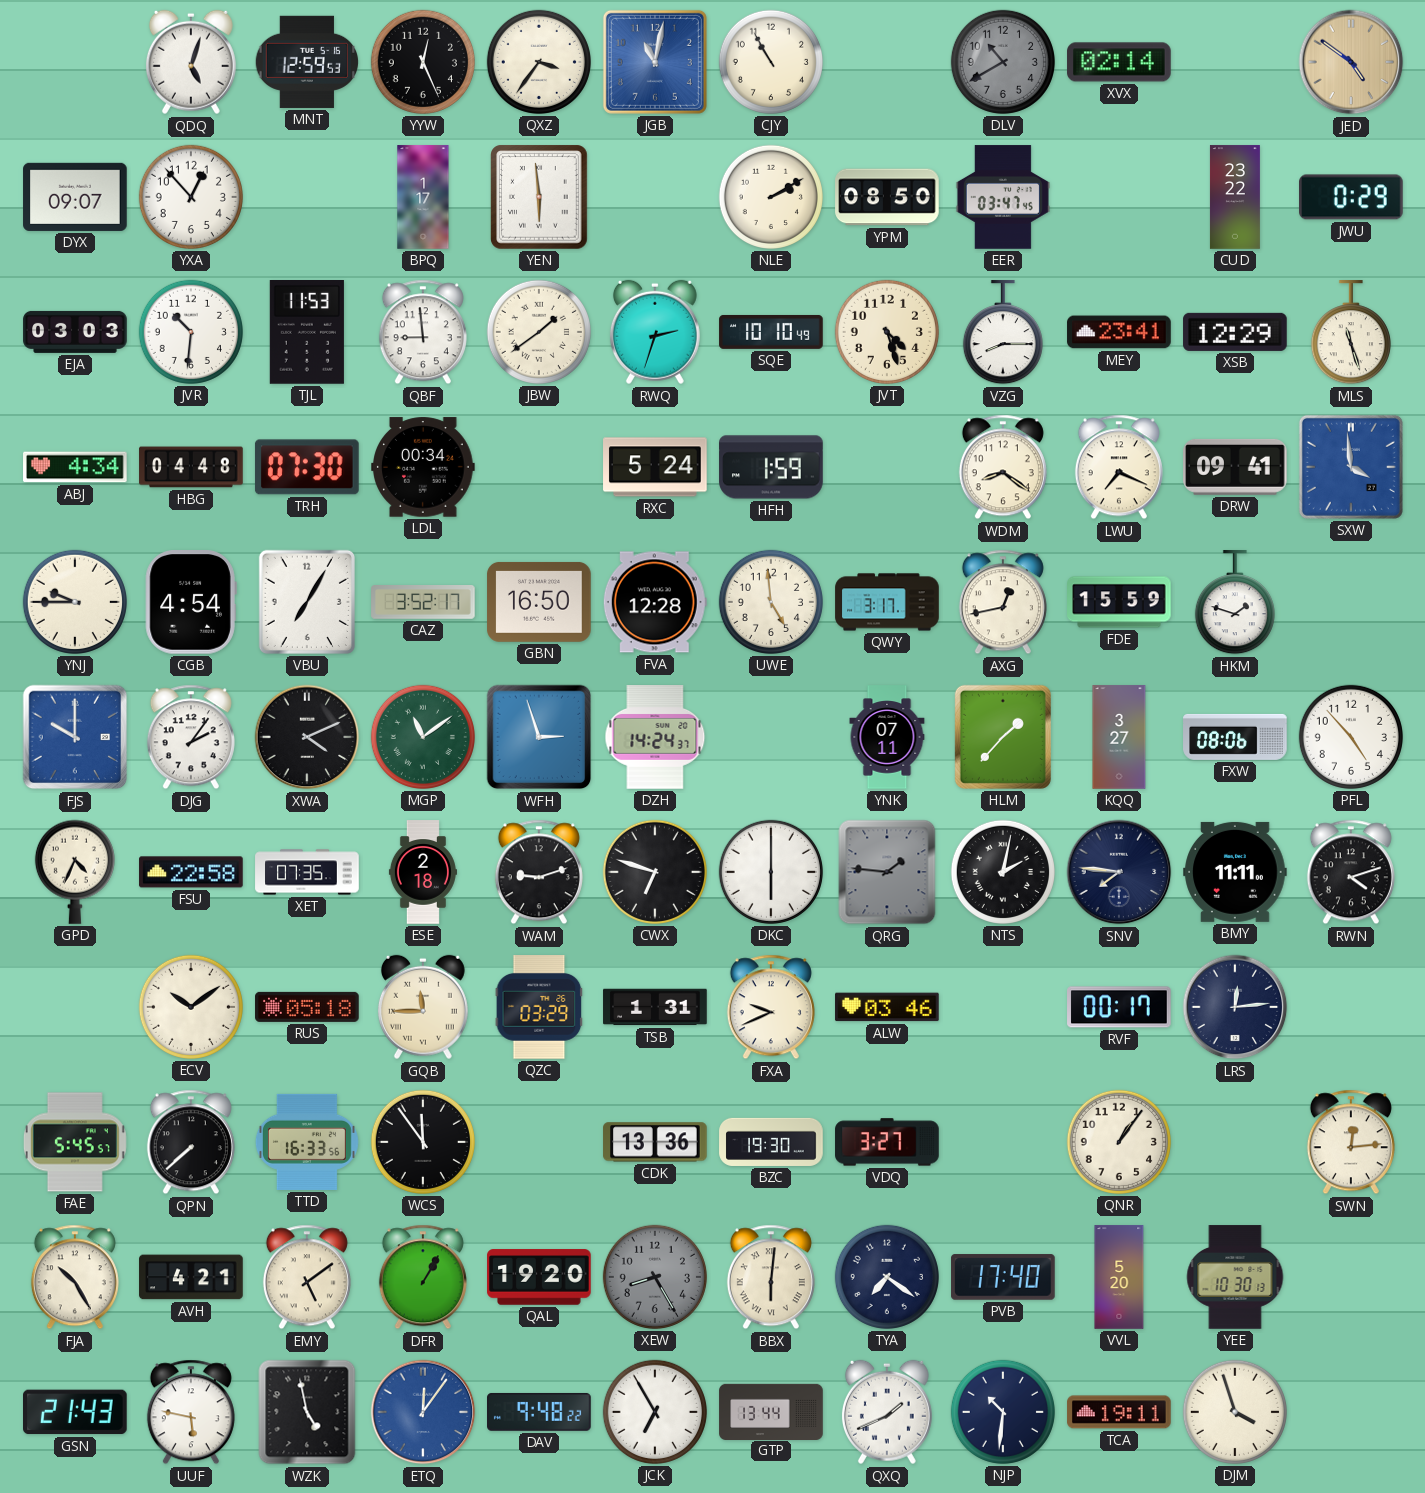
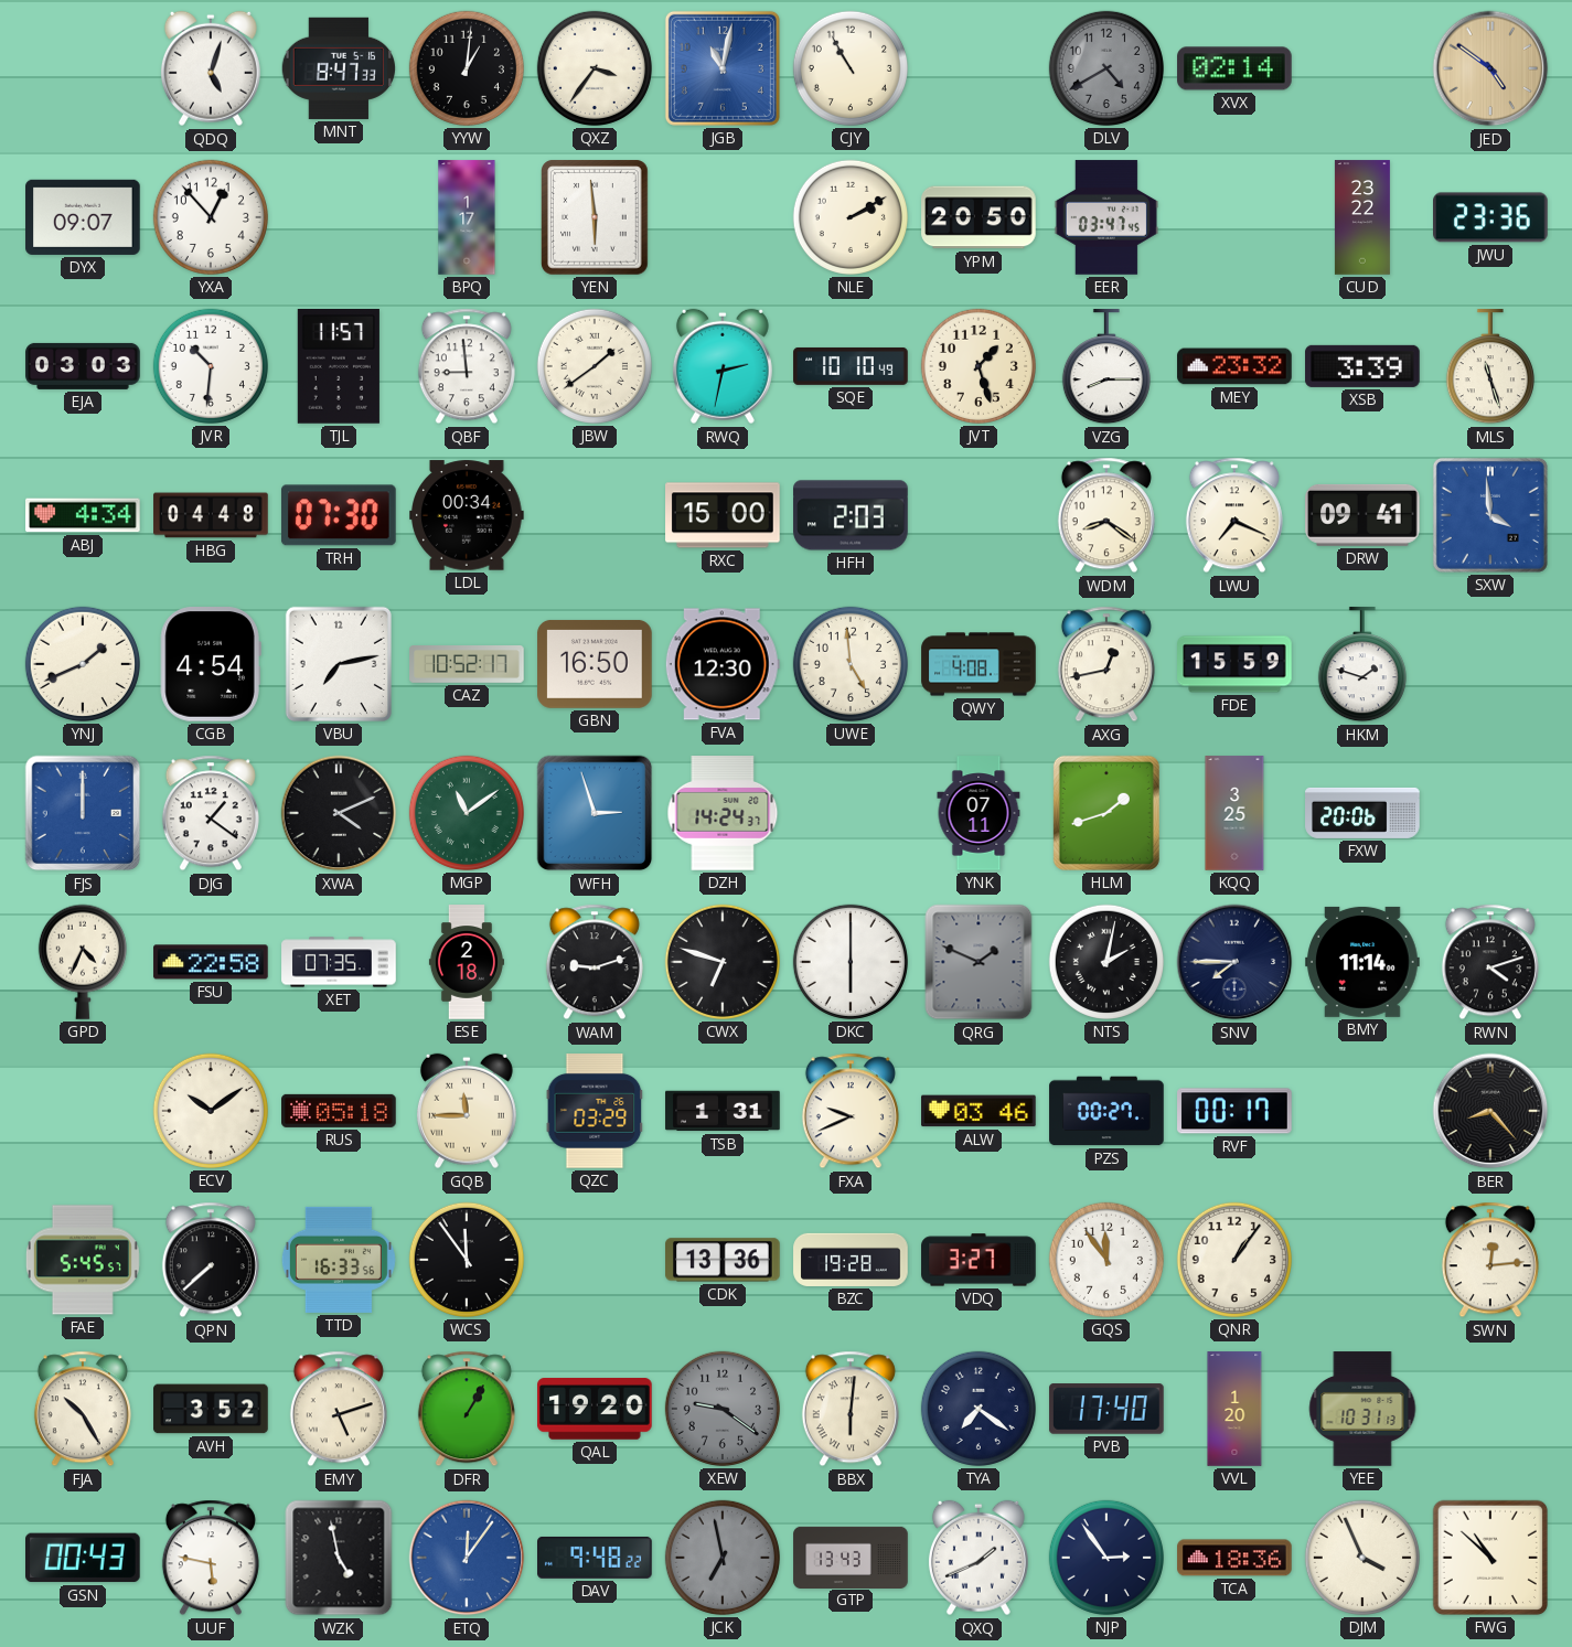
MNT: 12:59 -> 8:47
YYW: 12:26 -> 1:01
DLV: 10:40 -> 4:40
YPM: 08:50 -> 20:50
JWU: 0:29 -> 23:36
TJL: 11:53 -> 11:57
RWQ: 2:33 -> 2:32
JVT: 4:27 -> 1:27
MEY: 23:41 -> 23:32
XSB: 12:29 -> 3:39
RXC: 5:24 -> 15:00
HFH: 1:59 -> 2:03
YNJ: 9:45 -> 1:41
VBU: 7:05 -> 7:13
CAZ: 3:52 -> 10:52
FVA: 12:28 -> 12:30
QWY: 3:17 -> 4:08
FJS: 10:00 -> 12:00
DJG: 2:06 -> 1:21
HLM: 1:37 -> 1:42
KQQ: 3:27 -> 3:25
FXW: 08:06 -> 20:06
PFL: 4:53 -> none
QRG: 1:46 -> 1:49
SNV: 7:46 -> 7:45
BMY: 11:11 -> 11:14
PZS: none -> 00:27
LRS: 12:14 -> none
BER: none -> 8:23
BZC: 19:30 -> 19:28
GQS: none -> 11:54
AVH: 4:21 -> 3:52
EMY: 5:09 -> 5:12
XEW: 8:25 -> 9:21
VVL: 5:20 -> 1:20
YEE: 10:30 -> 10:31
GSN: 21:43 -> 00:43
JCK: 6:55 -> 6:58
JCK dial: white -> grey
GTP: 13:44 -> 13:43
NJP: 10:31 -> 2:54
TCA: 19:11 -> 18:36
DJM: 3:57 -> 3:56
FWG: none -> 10:52
